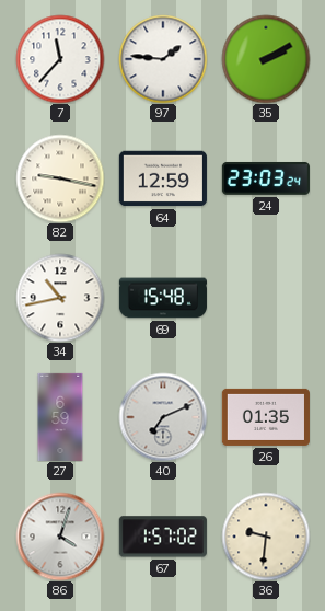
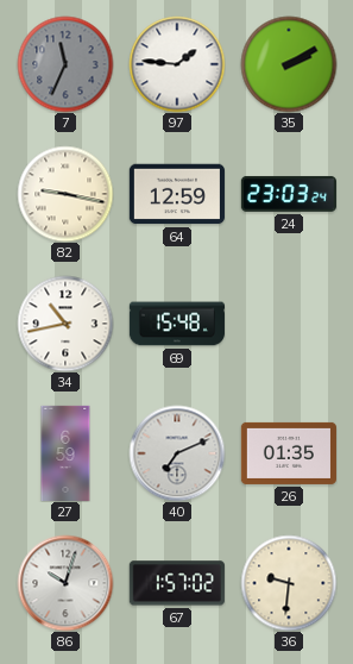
7: 11:37 -> 11:34
7 dial: white -> grey
86: 4:03 -> 10:03
